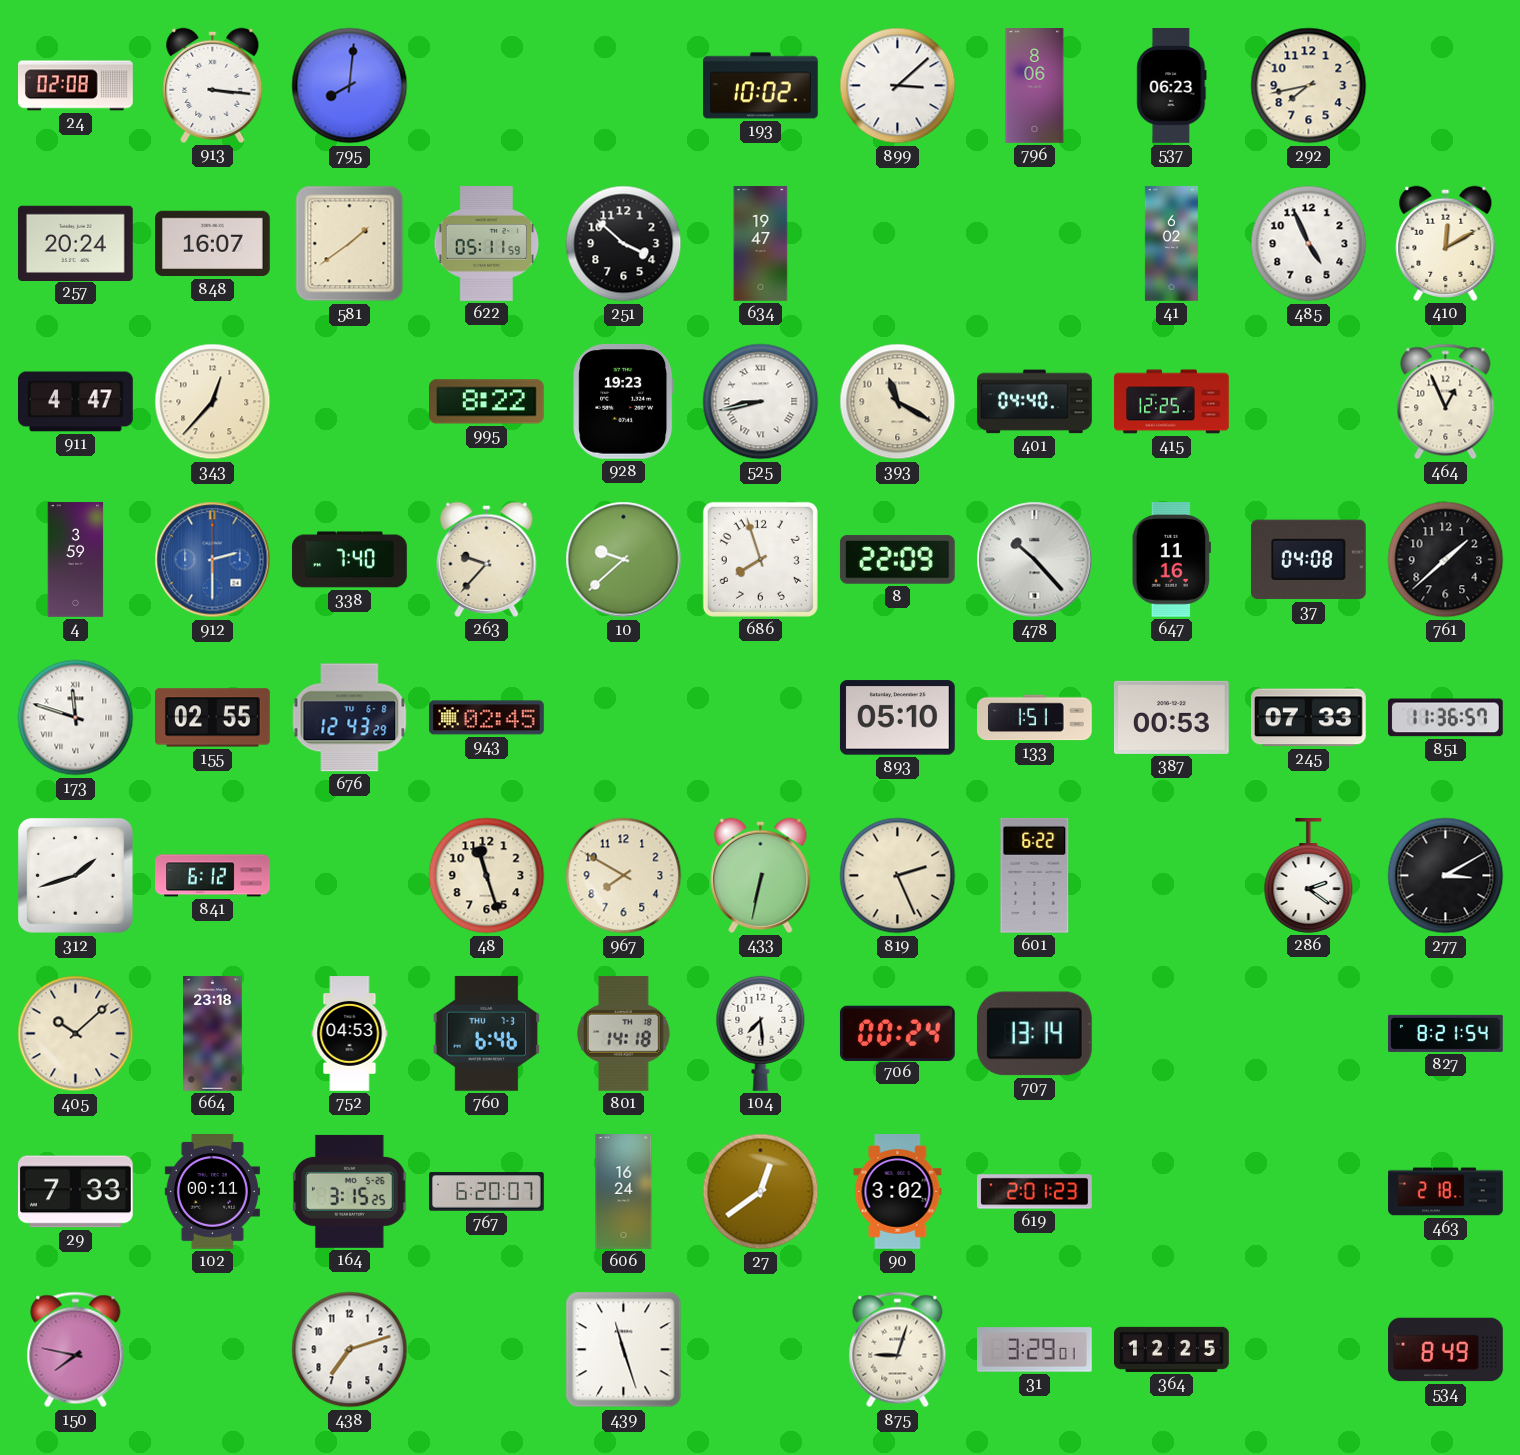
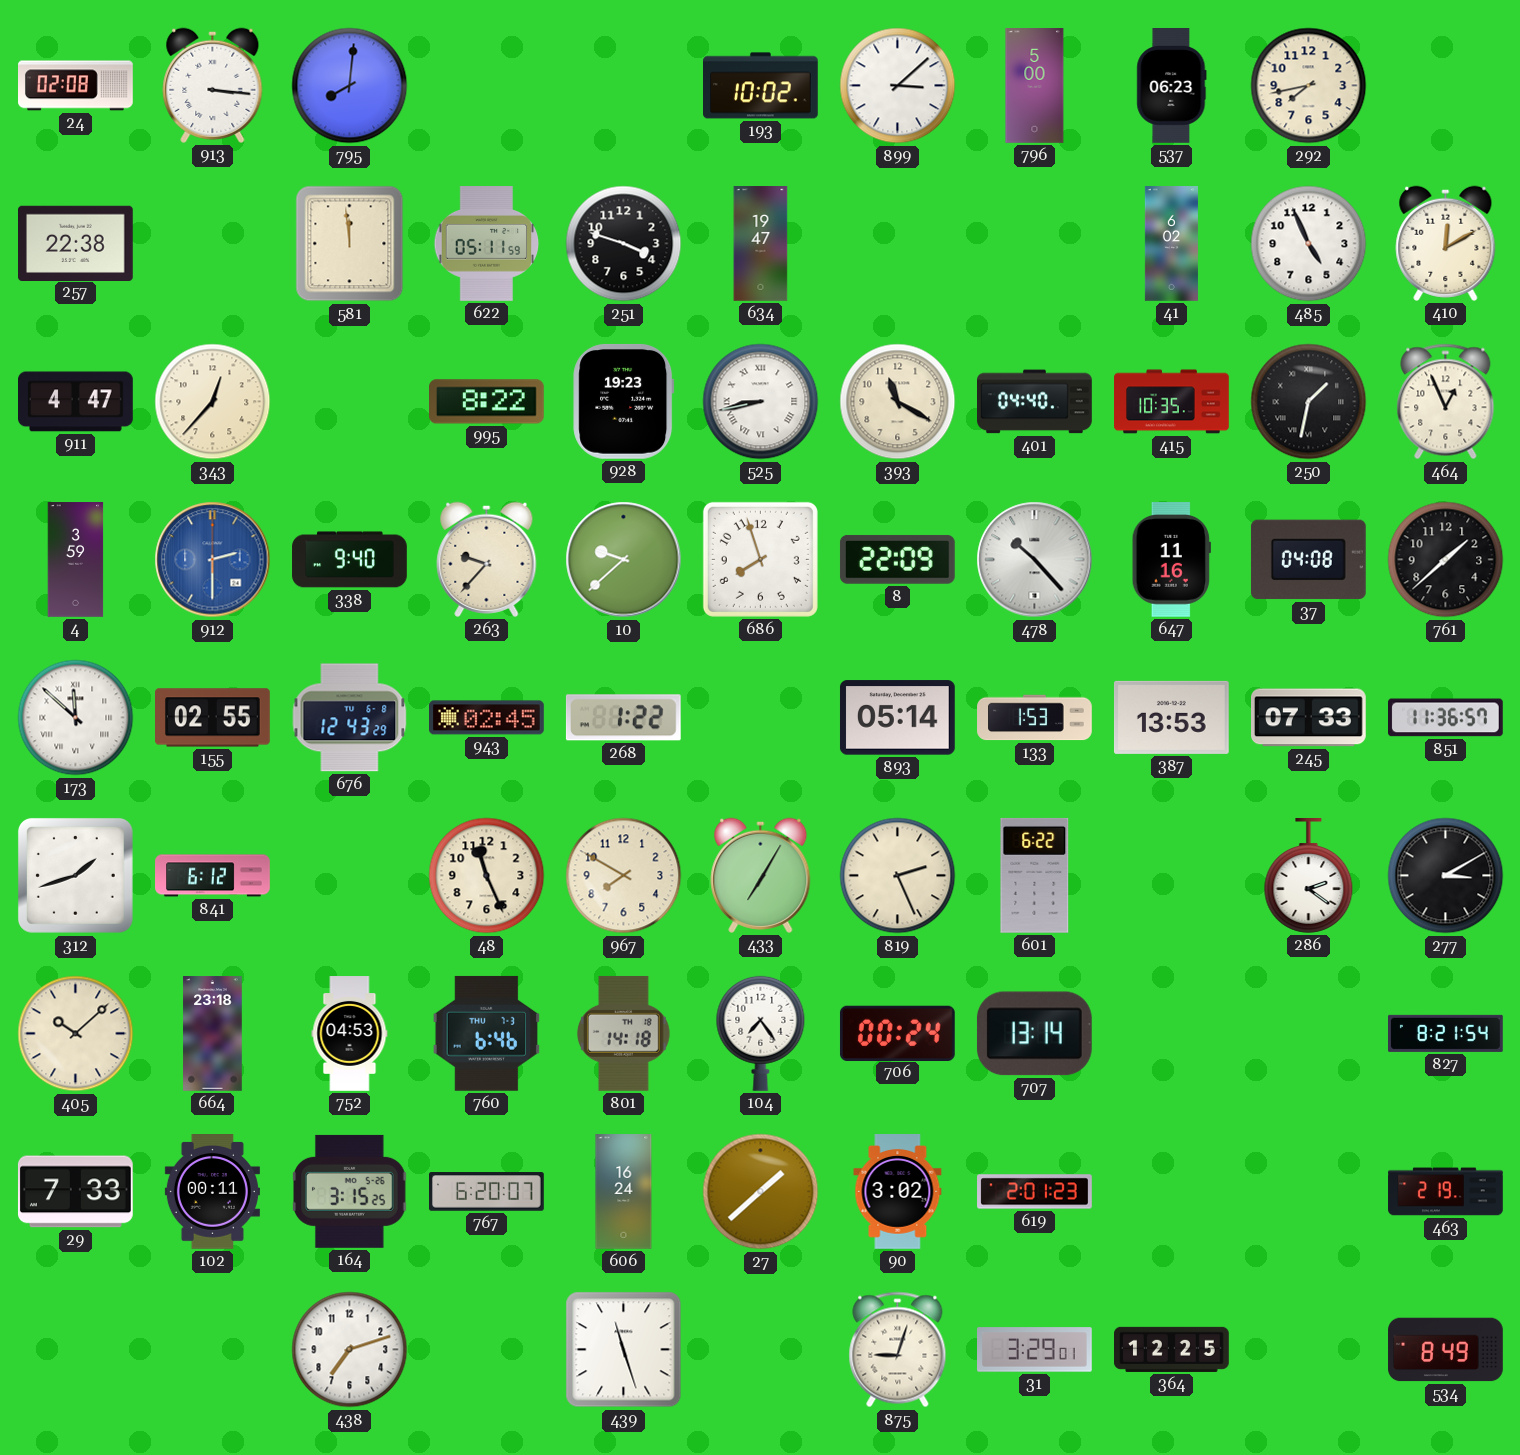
796: 8:06 -> 5:00
257: 20:24 -> 22:38
848: 16:07 -> none
581: 1:39 -> 11:59
251: 3:52 -> 3:48
415: 12:25 -> 10:35
250: none -> 1:32
338: 7:40 -> 9:40
173: 11:48 -> 11:52
268: none -> 1:22
893: 05:10 -> 05:14
133: 1:51 -> 1:53
387: 00:53 -> 13:53
48: 11:27 -> 11:26
433: 6:32 -> 7:05
104: 7:29 -> 7:24
27: 12:39 -> 1:38
463: 2:18 -> 2:19
150: 7:47 -> none
